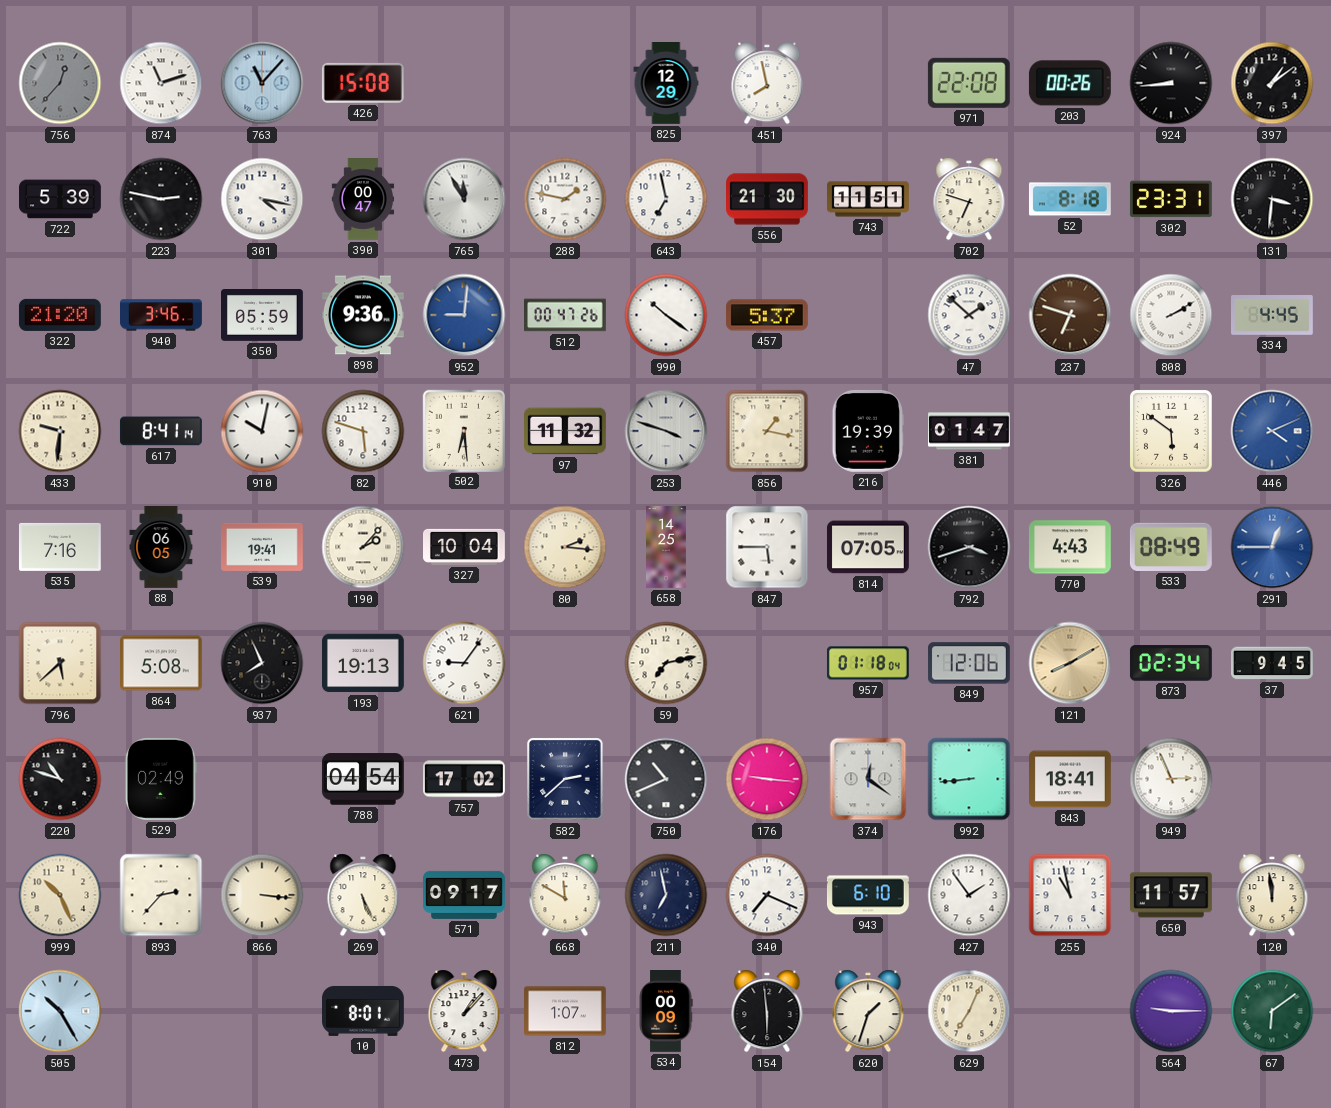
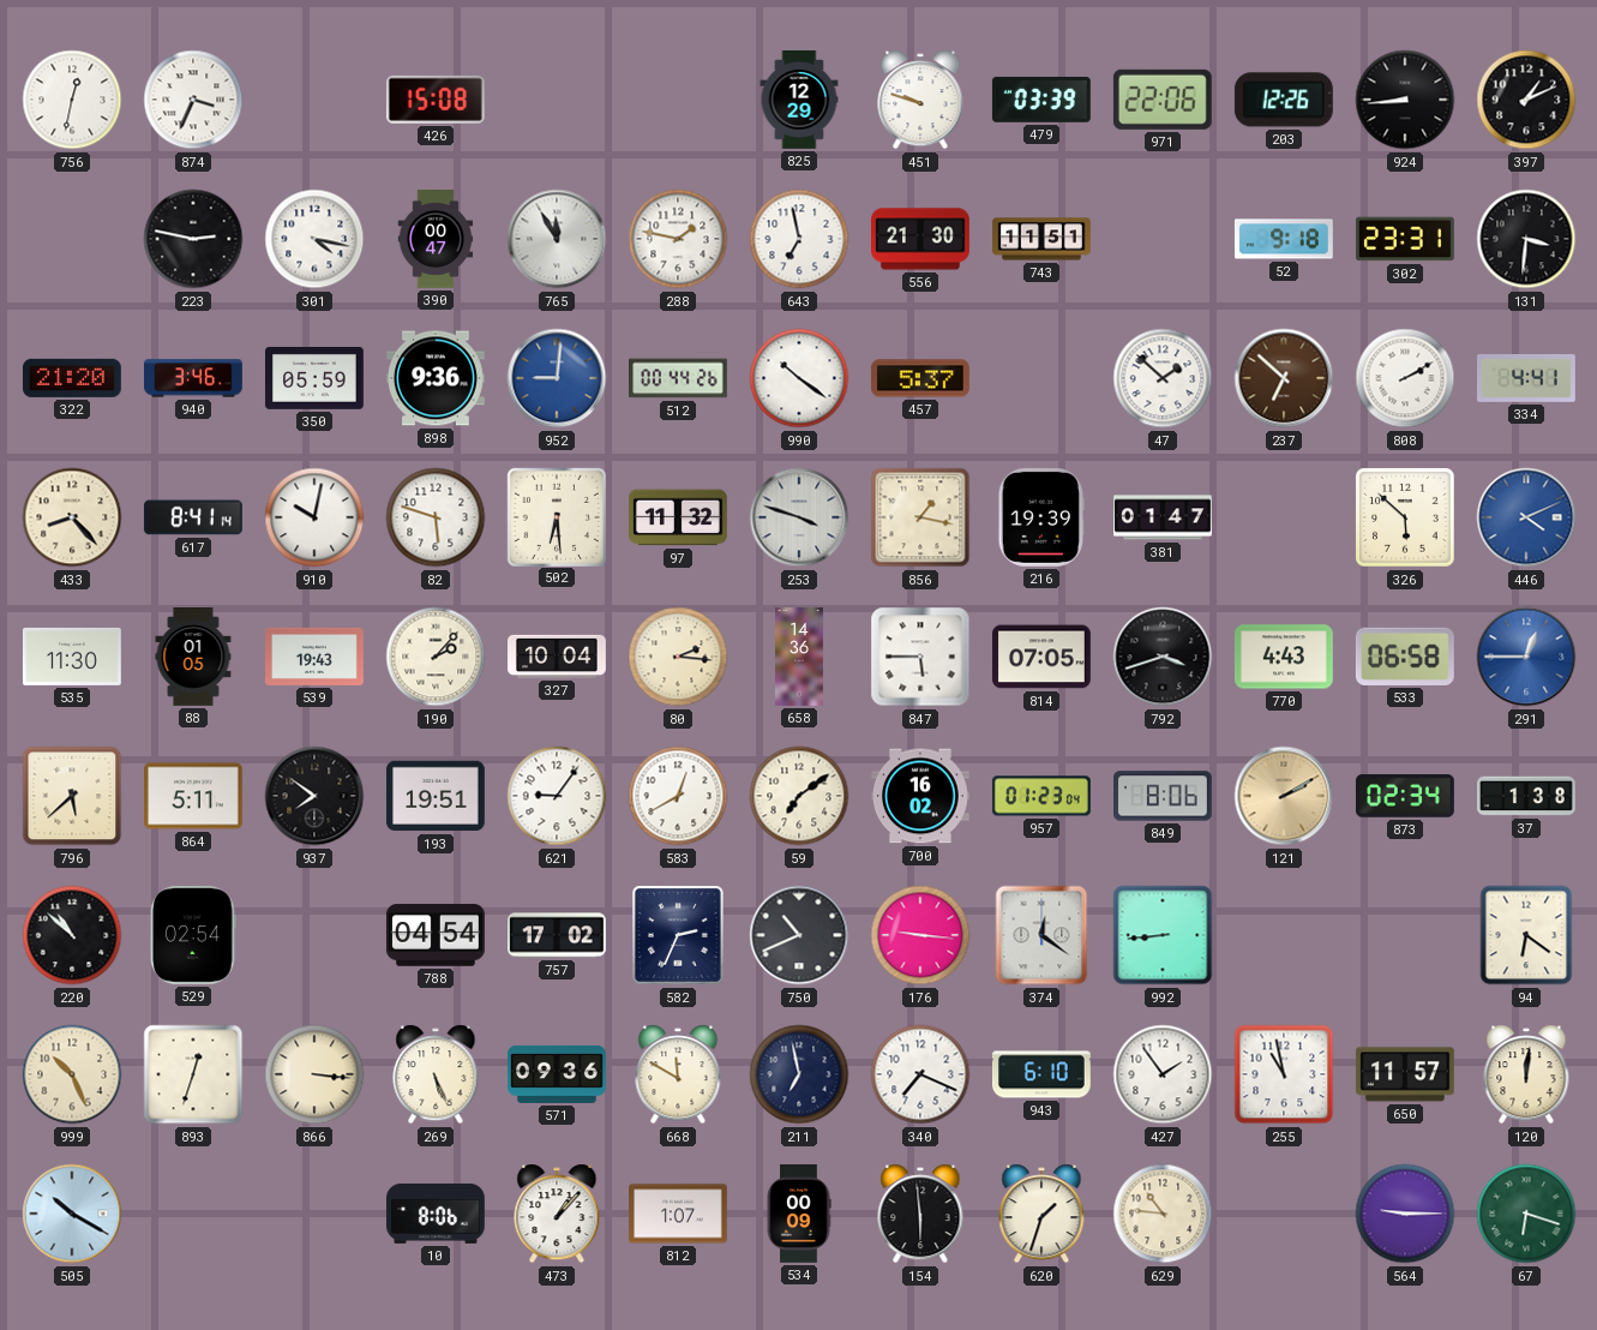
756: 12:37 -> 12:32
756 dial: grey -> white
874: 11:12 -> 3:34
763: 11:07 -> none
451: 7:58 -> 9:48
479: none -> 03:39
971: 22:08 -> 22:06
203: 00:26 -> 12:26
397: 1:09 -> 1:11
722: 5:39 -> none
702: 6:48 -> none
52: 8:18 -> 9:18
512: 00:47 -> 00:44
237: 6:48 -> 6:52
334: 4:45 -> 4:41
433: 9:31 -> 8:23
326: 5:51 -> 5:52
535: 7:16 -> 11:30
88: 06:05 -> 01:05
539: 19:41 -> 19:43
658: 14:25 -> 14:36
533: 08:49 -> 06:58
864: 5:08 -> 5:11
937: 7:56 -> 7:51
193: 19:13 -> 19:51
583: none -> 12:40
59: 7:13 -> 7:09
700: none -> 16:02
957: 01:18 -> 01:23
849: 12:06 -> 8:06
121: 8:10 -> 2:10
37: 9:45 -> 1:38
220: 10:48 -> 10:52
529: 02:49 -> 02:54
582: 2:38 -> 2:34
843: 18:41 -> none
949: 2:56 -> none
94: none -> 6:21
893: 2:37 -> 12:33
571: 09:17 -> 09:36
120: 11:59 -> 12:01
505: 10:25 -> 10:20
10: 8:01 -> 8:06
629: 7:04 -> 10:46
67: 6:09 -> 6:18
